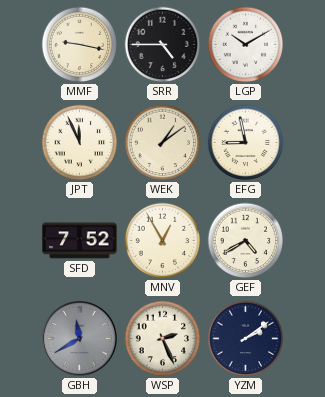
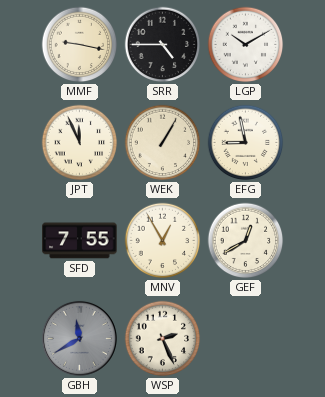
WEK: 1:09 -> 1:05
SFD: 7:52 -> 7:55
GEF: 4:40 -> 12:40
YZM: 2:09 -> none
